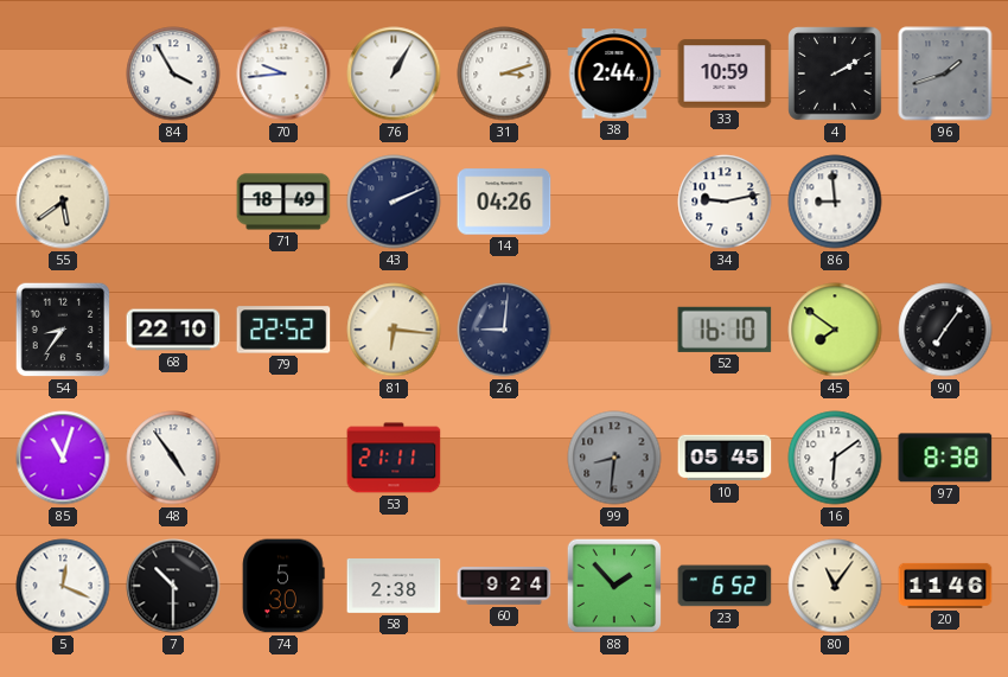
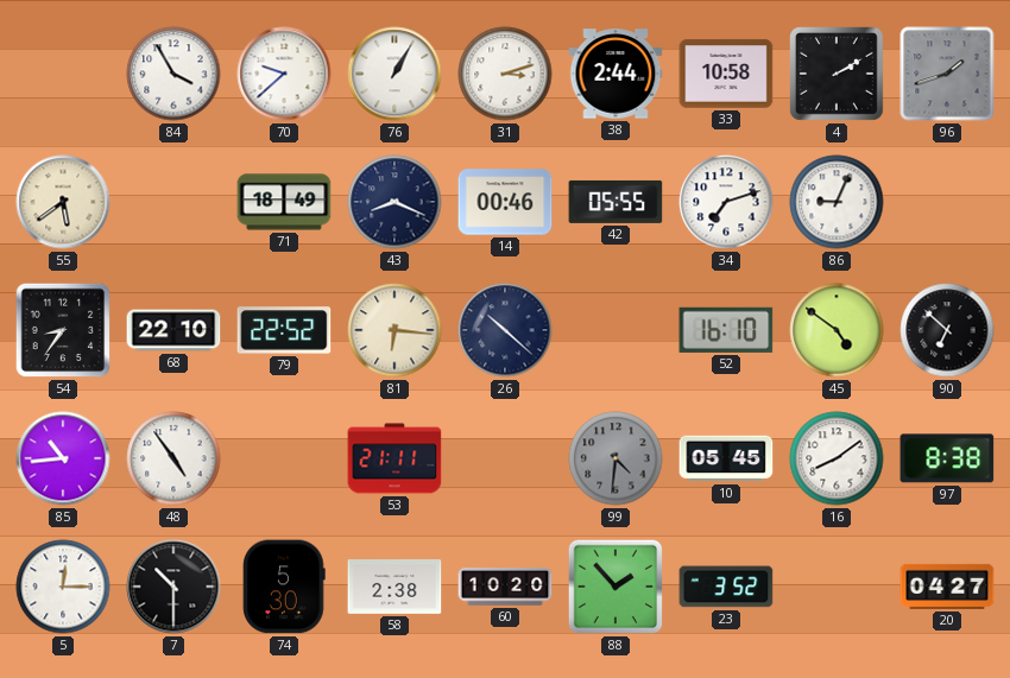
70: 9:44 -> 9:38
33: 10:59 -> 10:58
43: 2:11 -> 8:19
14: 04:26 -> 00:46
42: none -> 05:55
34: 9:13 -> 7:12
86: 8:59 -> 9:04
26: 9:01 -> 10:22
45: 7:51 -> 4:51
90: 7:06 -> 6:52
85: 11:03 -> 10:44
99: 8:31 -> 4:31
16: 6:09 -> 8:09
5: 12:19 -> 12:15
60: 9:24 -> 10:20
23: 6:52 -> 3:52
80: 11:06 -> none
20: 11:46 -> 04:27
